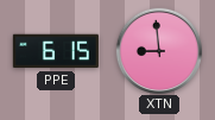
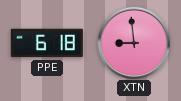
PPE: 6:15 -> 6:18
